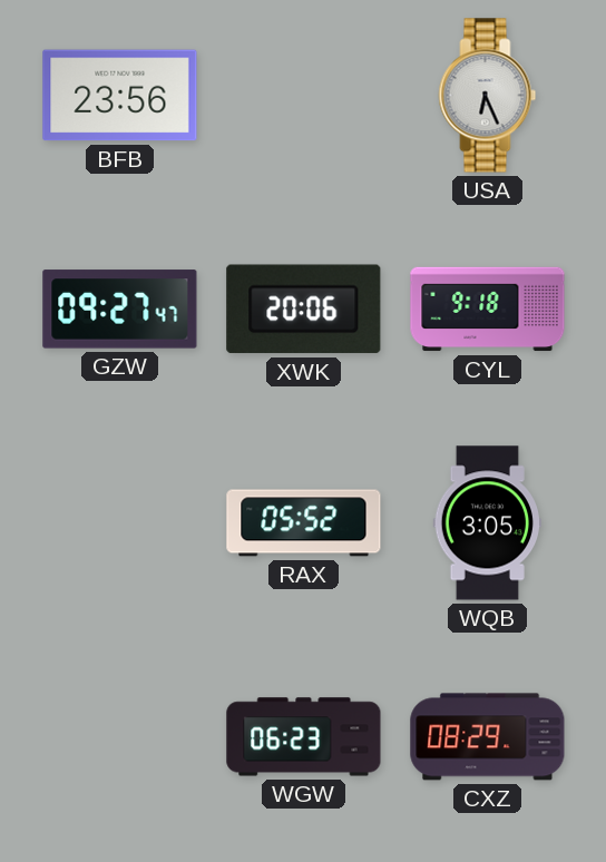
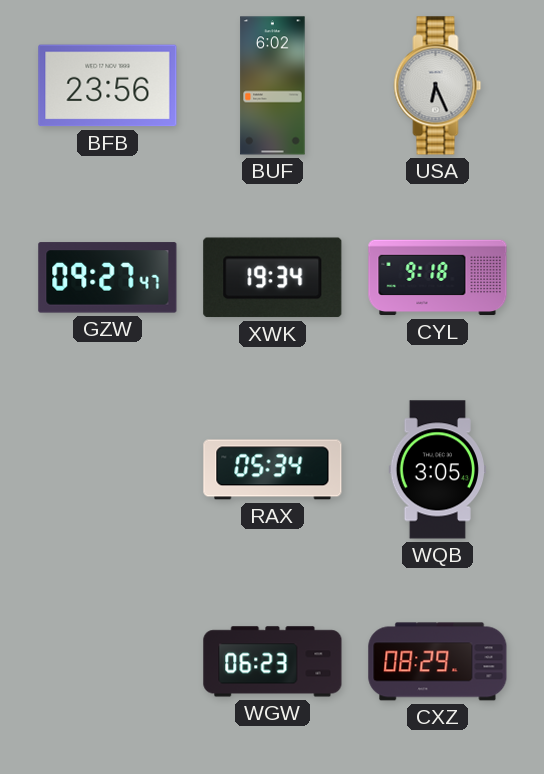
BUF: none -> 6:02
XWK: 20:06 -> 19:34
RAX: 05:52 -> 05:34
